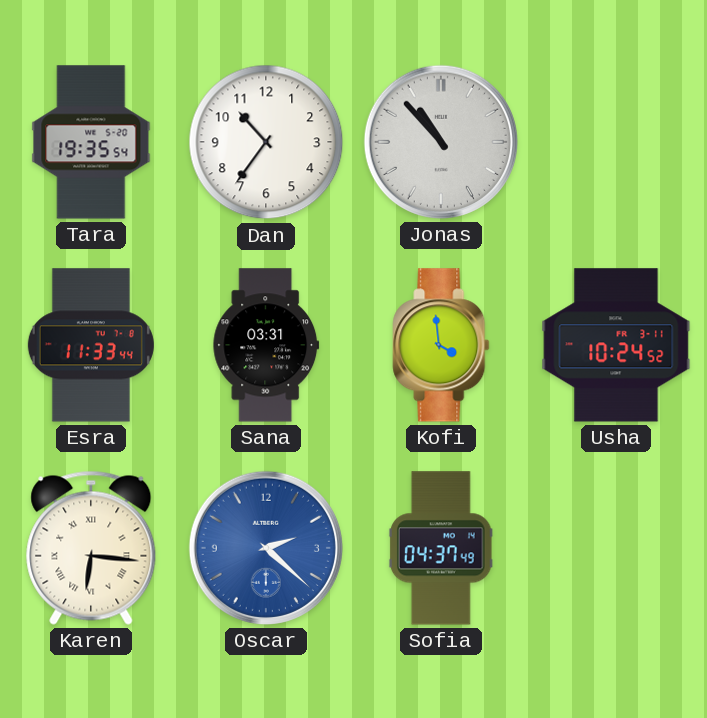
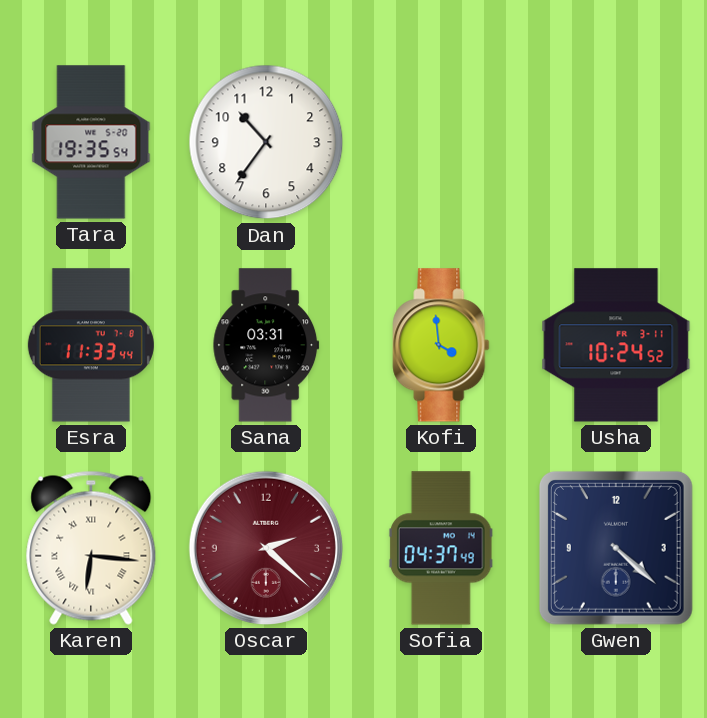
Jonas: 10:53 -> none
Oscar dial: blue -> burgundy
Gwen: none -> 4:22
